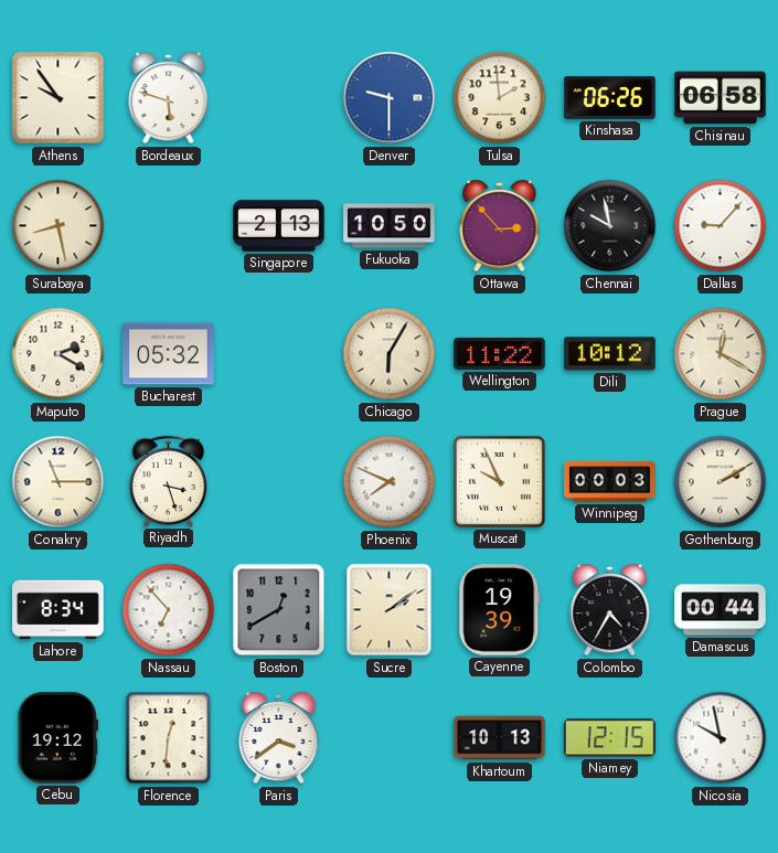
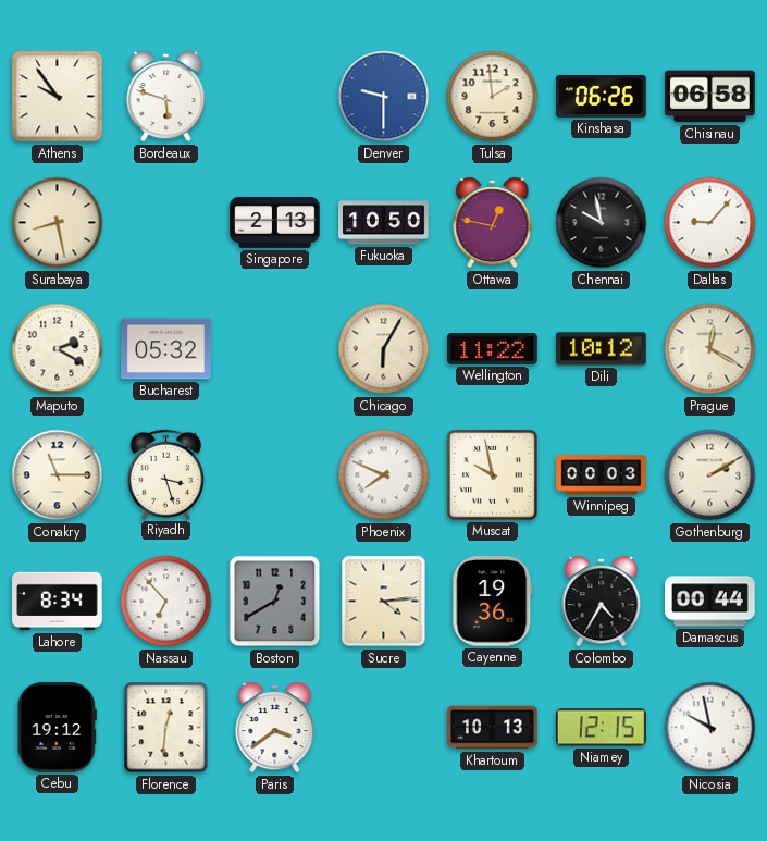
Ottawa: 2:53 -> 12:47
Muscat: 9:56 -> 9:58
Sucre: 2:09 -> 4:14
Cayenne: 19:39 -> 19:36
